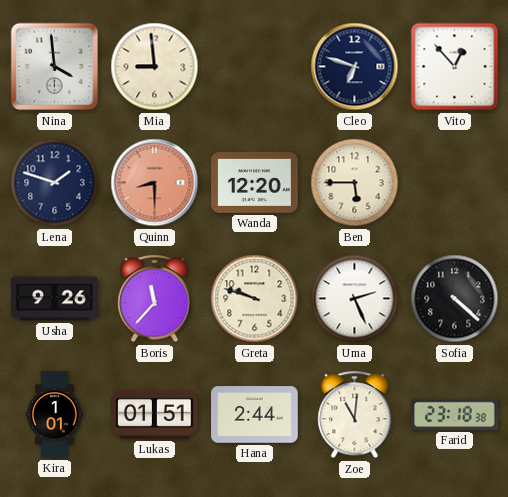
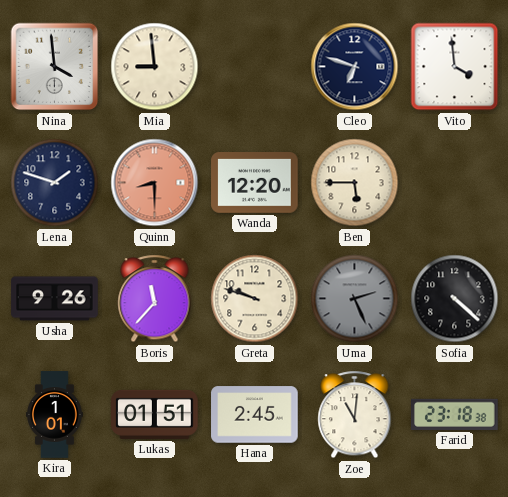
Vito: 12:53 -> 3:59
Uma dial: white -> grey
Hana: 2:44 -> 2:45
